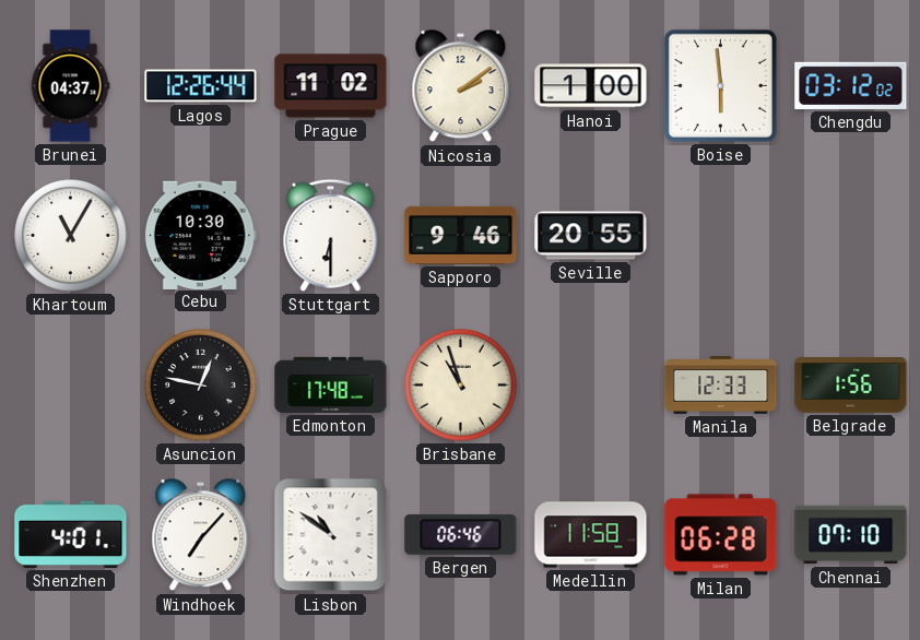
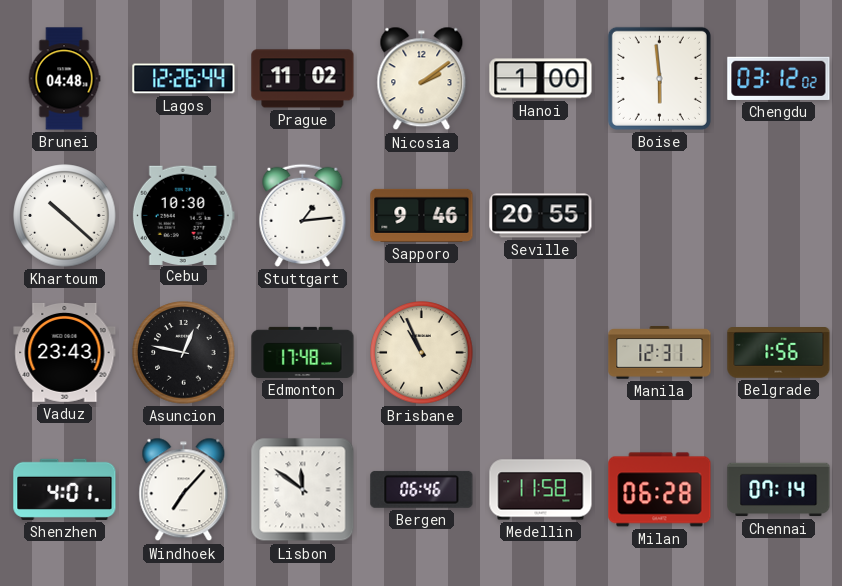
Brunei: 04:37 -> 04:48
Khartoum: 11:05 -> 10:22
Stuttgart: 6:30 -> 1:14
Vaduz: none -> 23:43
Brisbane: 10:57 -> 10:56
Manila: 12:33 -> 12:31
Lisbon: 10:51 -> 11:51
Chennai: 07:10 -> 07:14
